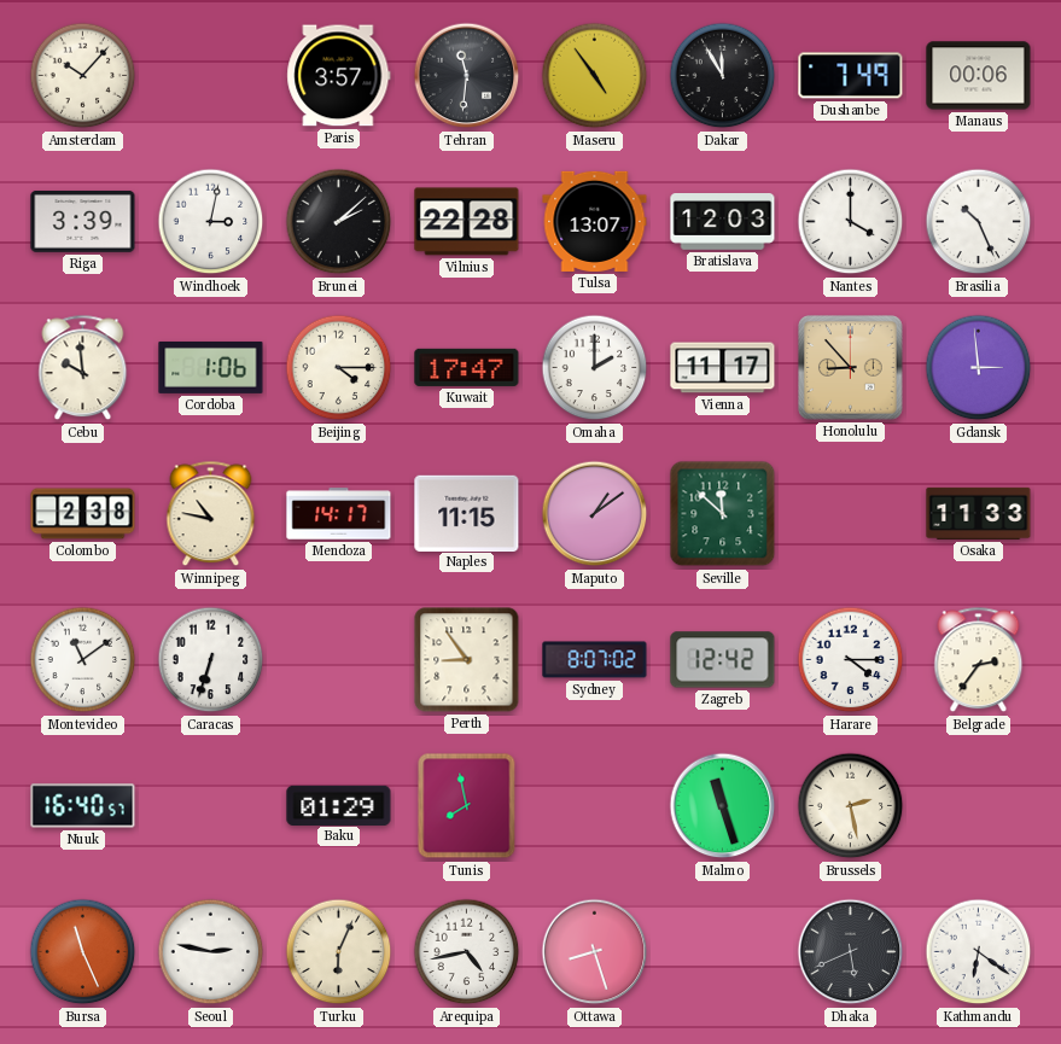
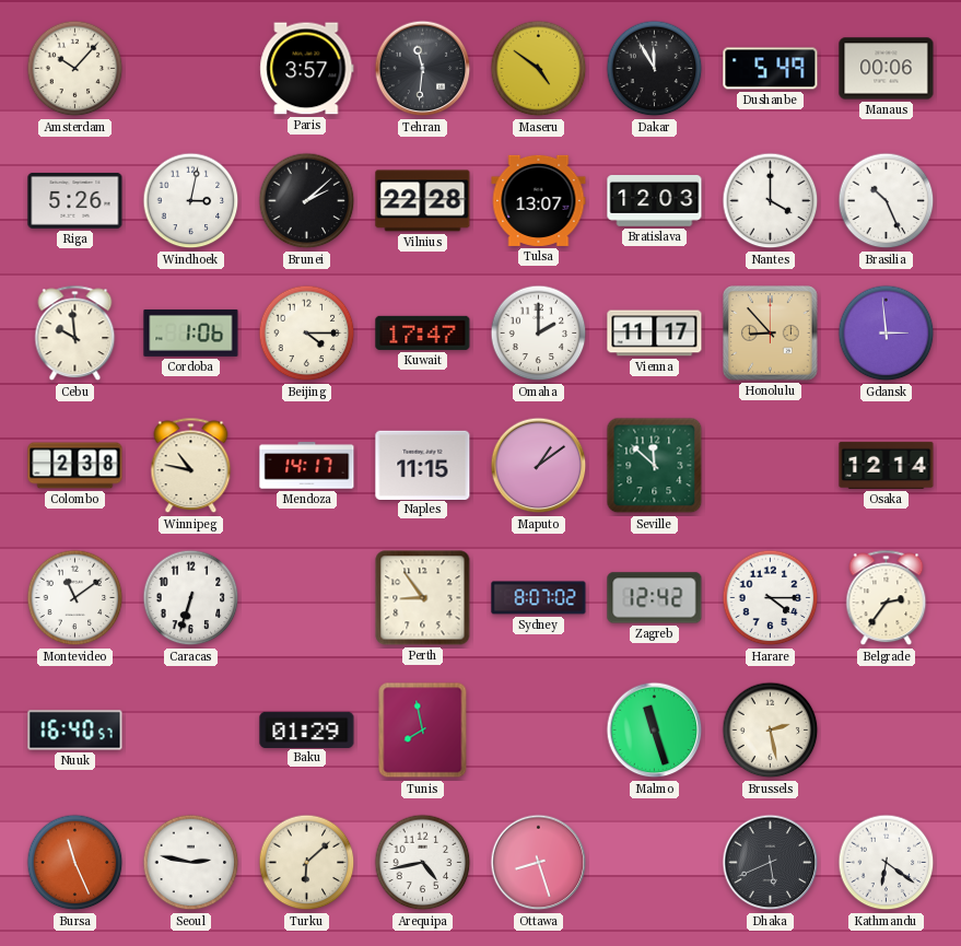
Maseru: 4:54 -> 4:51
Dushanbe: 7:49 -> 5:49
Riga: 3:39 -> 5:26
Osaka: 11:33 -> 12:14
Turku: 6:04 -> 6:08
